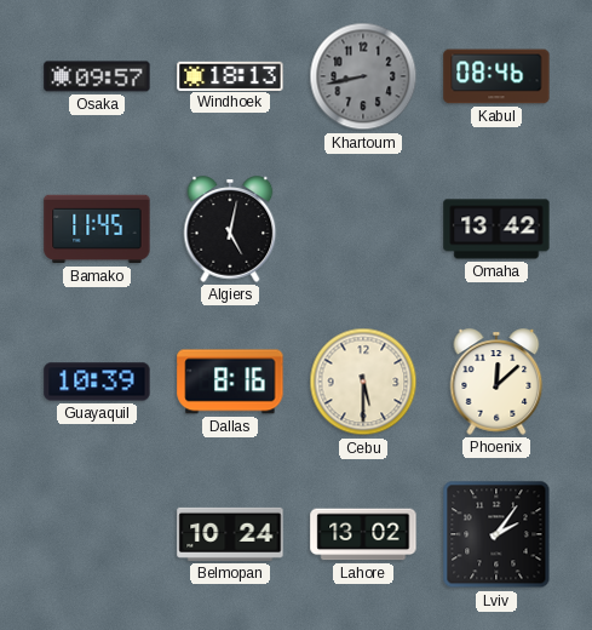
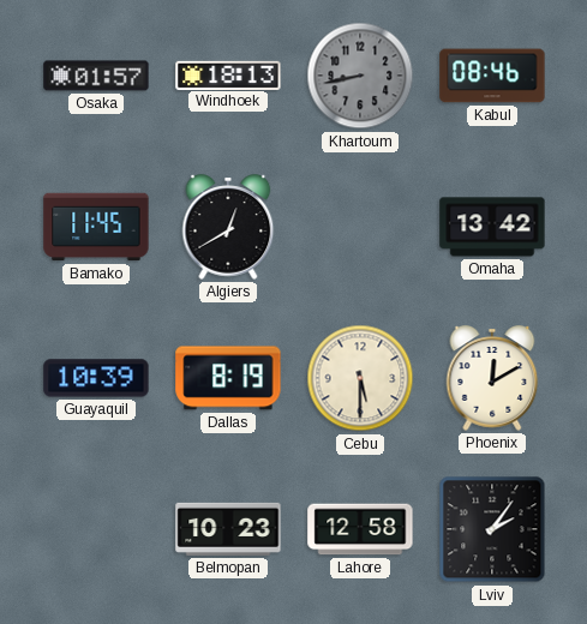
Osaka: 09:57 -> 01:57
Algiers: 5:02 -> 12:40
Dallas: 8:16 -> 8:19
Phoenix: 12:08 -> 12:10
Belmopan: 10:24 -> 10:23
Lahore: 13:02 -> 12:58
